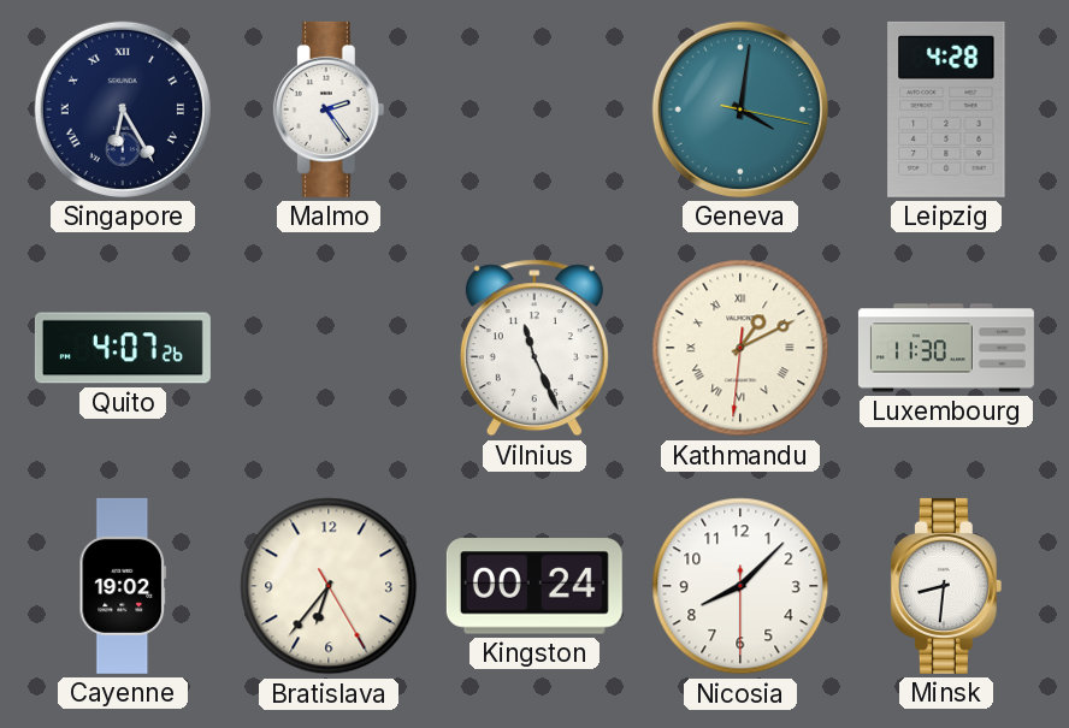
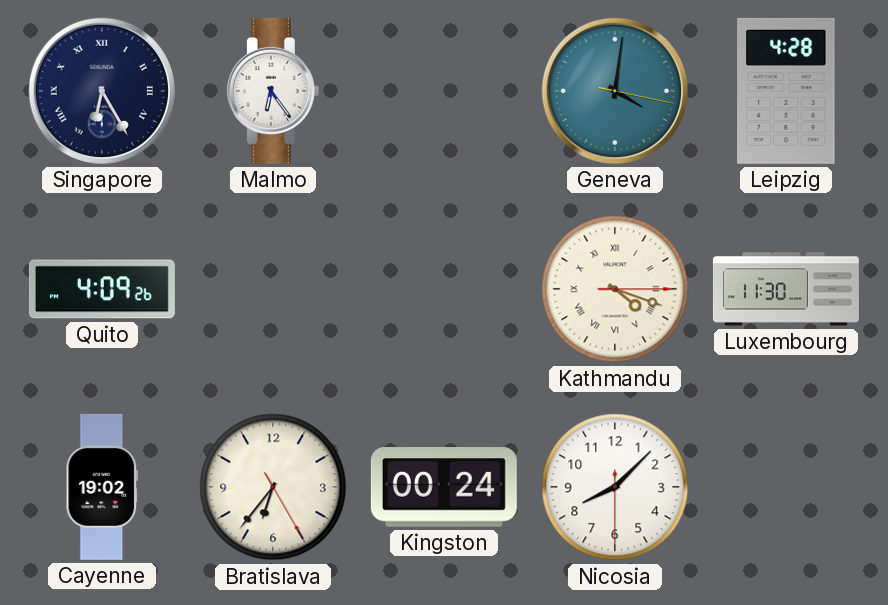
Malmo: 2:24 -> 6:24
Quito: 4:07 -> 4:09
Vilnius: 11:26 -> none
Kathmandu: 1:10 -> 4:18
Minsk: 8:31 -> none
